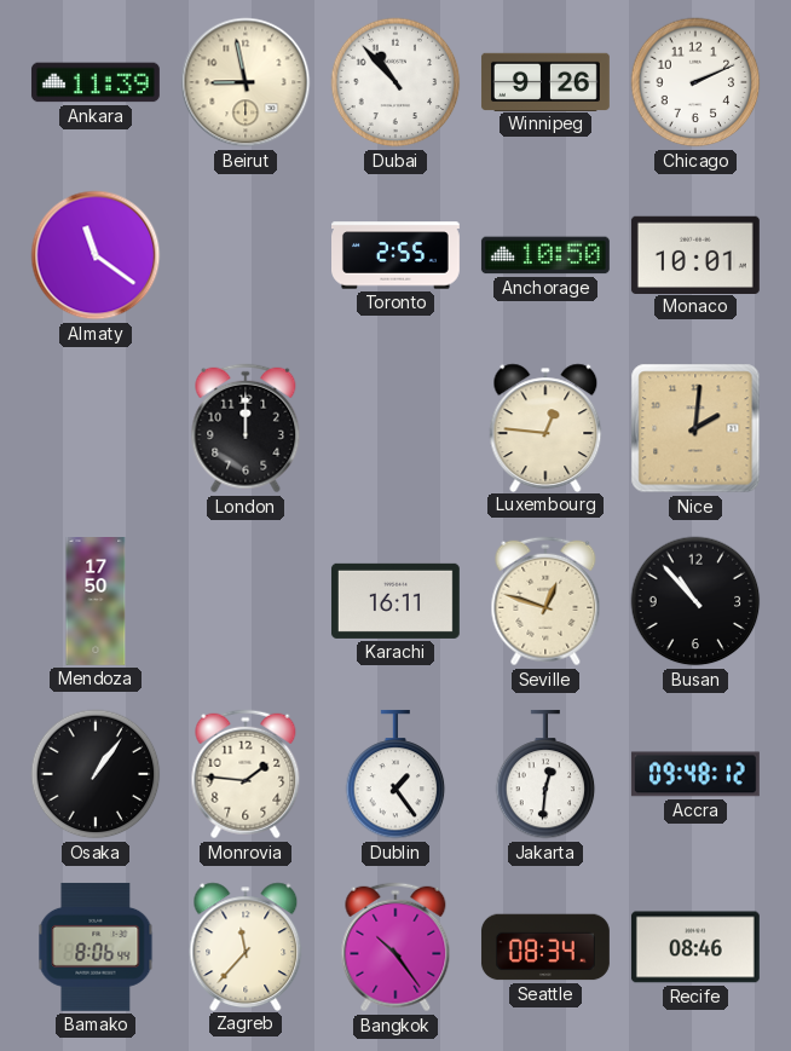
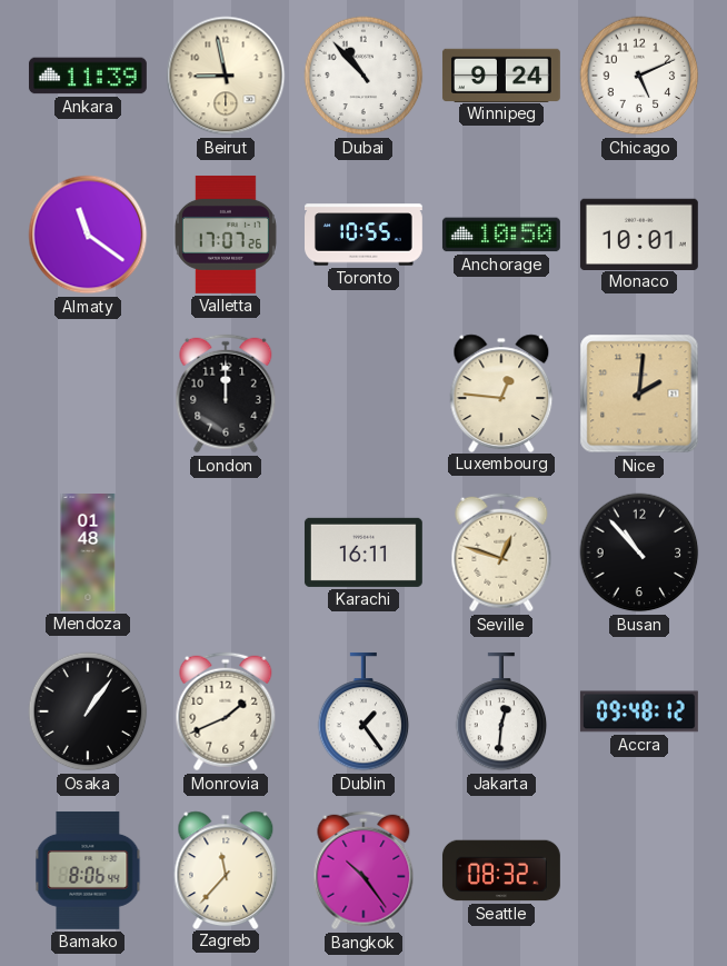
Winnipeg: 9:26 -> 9:24
Chicago: 2:11 -> 5:11
Valletta: none -> 17:07
Toronto: 2:55 -> 10:55
Mendoza: 17:50 -> 01:48
Monrovia: 1:46 -> 1:41
Seattle: 08:34 -> 08:32
Recife: 08:46 -> none
